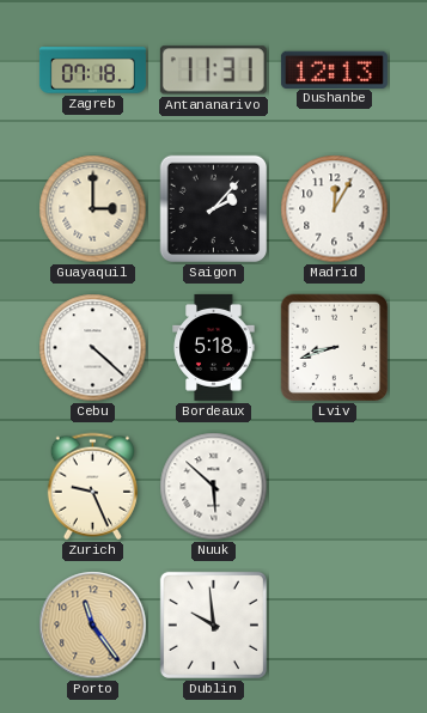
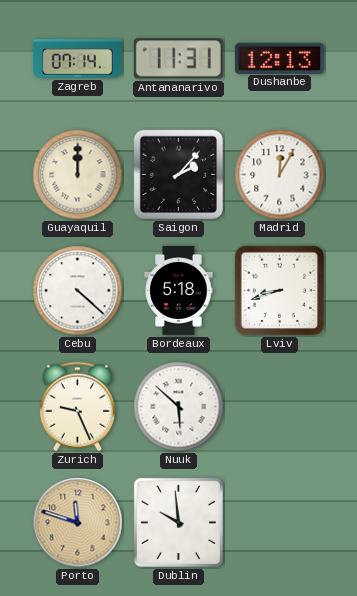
Zagreb: 07:18 -> 07:14
Guayaquil: 3:00 -> 12:00
Porto: 11:24 -> 11:48
